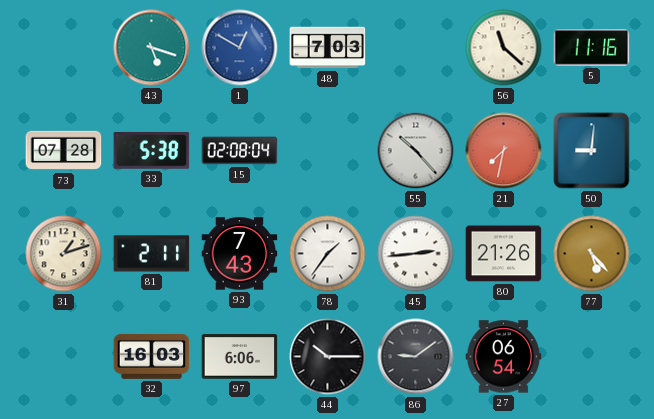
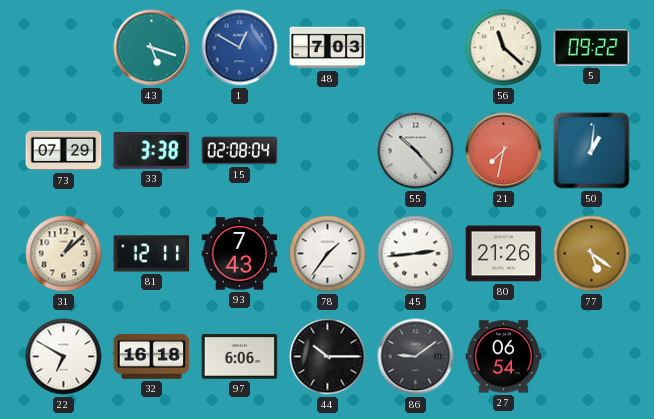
5: 11:16 -> 09:22
73: 07:28 -> 07:29
33: 5:38 -> 3:38
50: 9:01 -> 1:01
31: 1:12 -> 1:08
81: 2:11 -> 12:11
77: 5:23 -> 5:21
22: none -> 6:50
32: 16:03 -> 16:18
